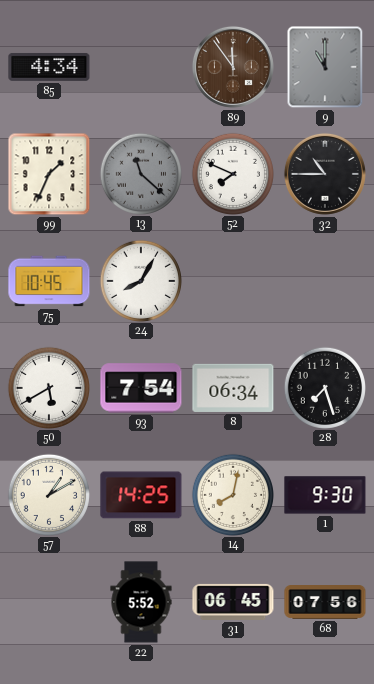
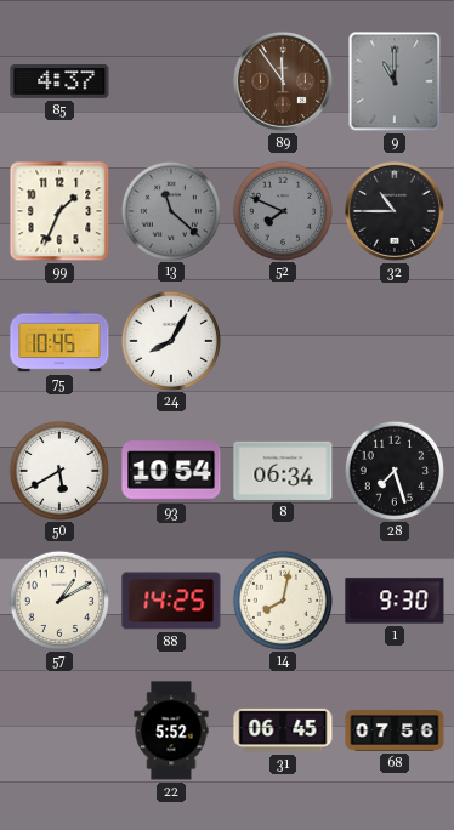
85: 4:34 -> 4:37
52 dial: white -> grey
93: 7:54 -> 10:54
